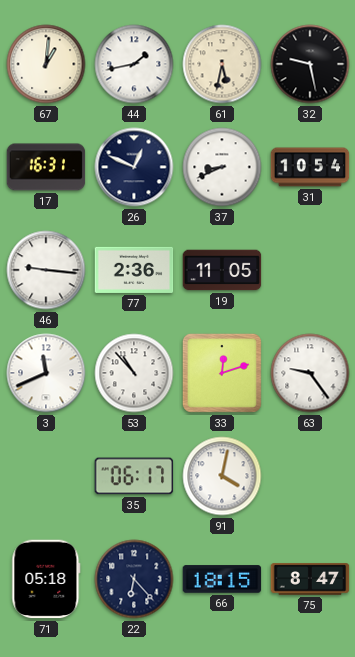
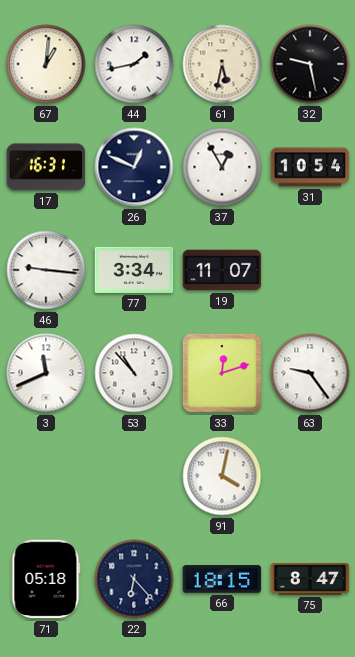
37: 8:41 -> 12:55
77: 2:36 -> 3:34
19: 11:05 -> 11:07
35: 06:17 -> none
